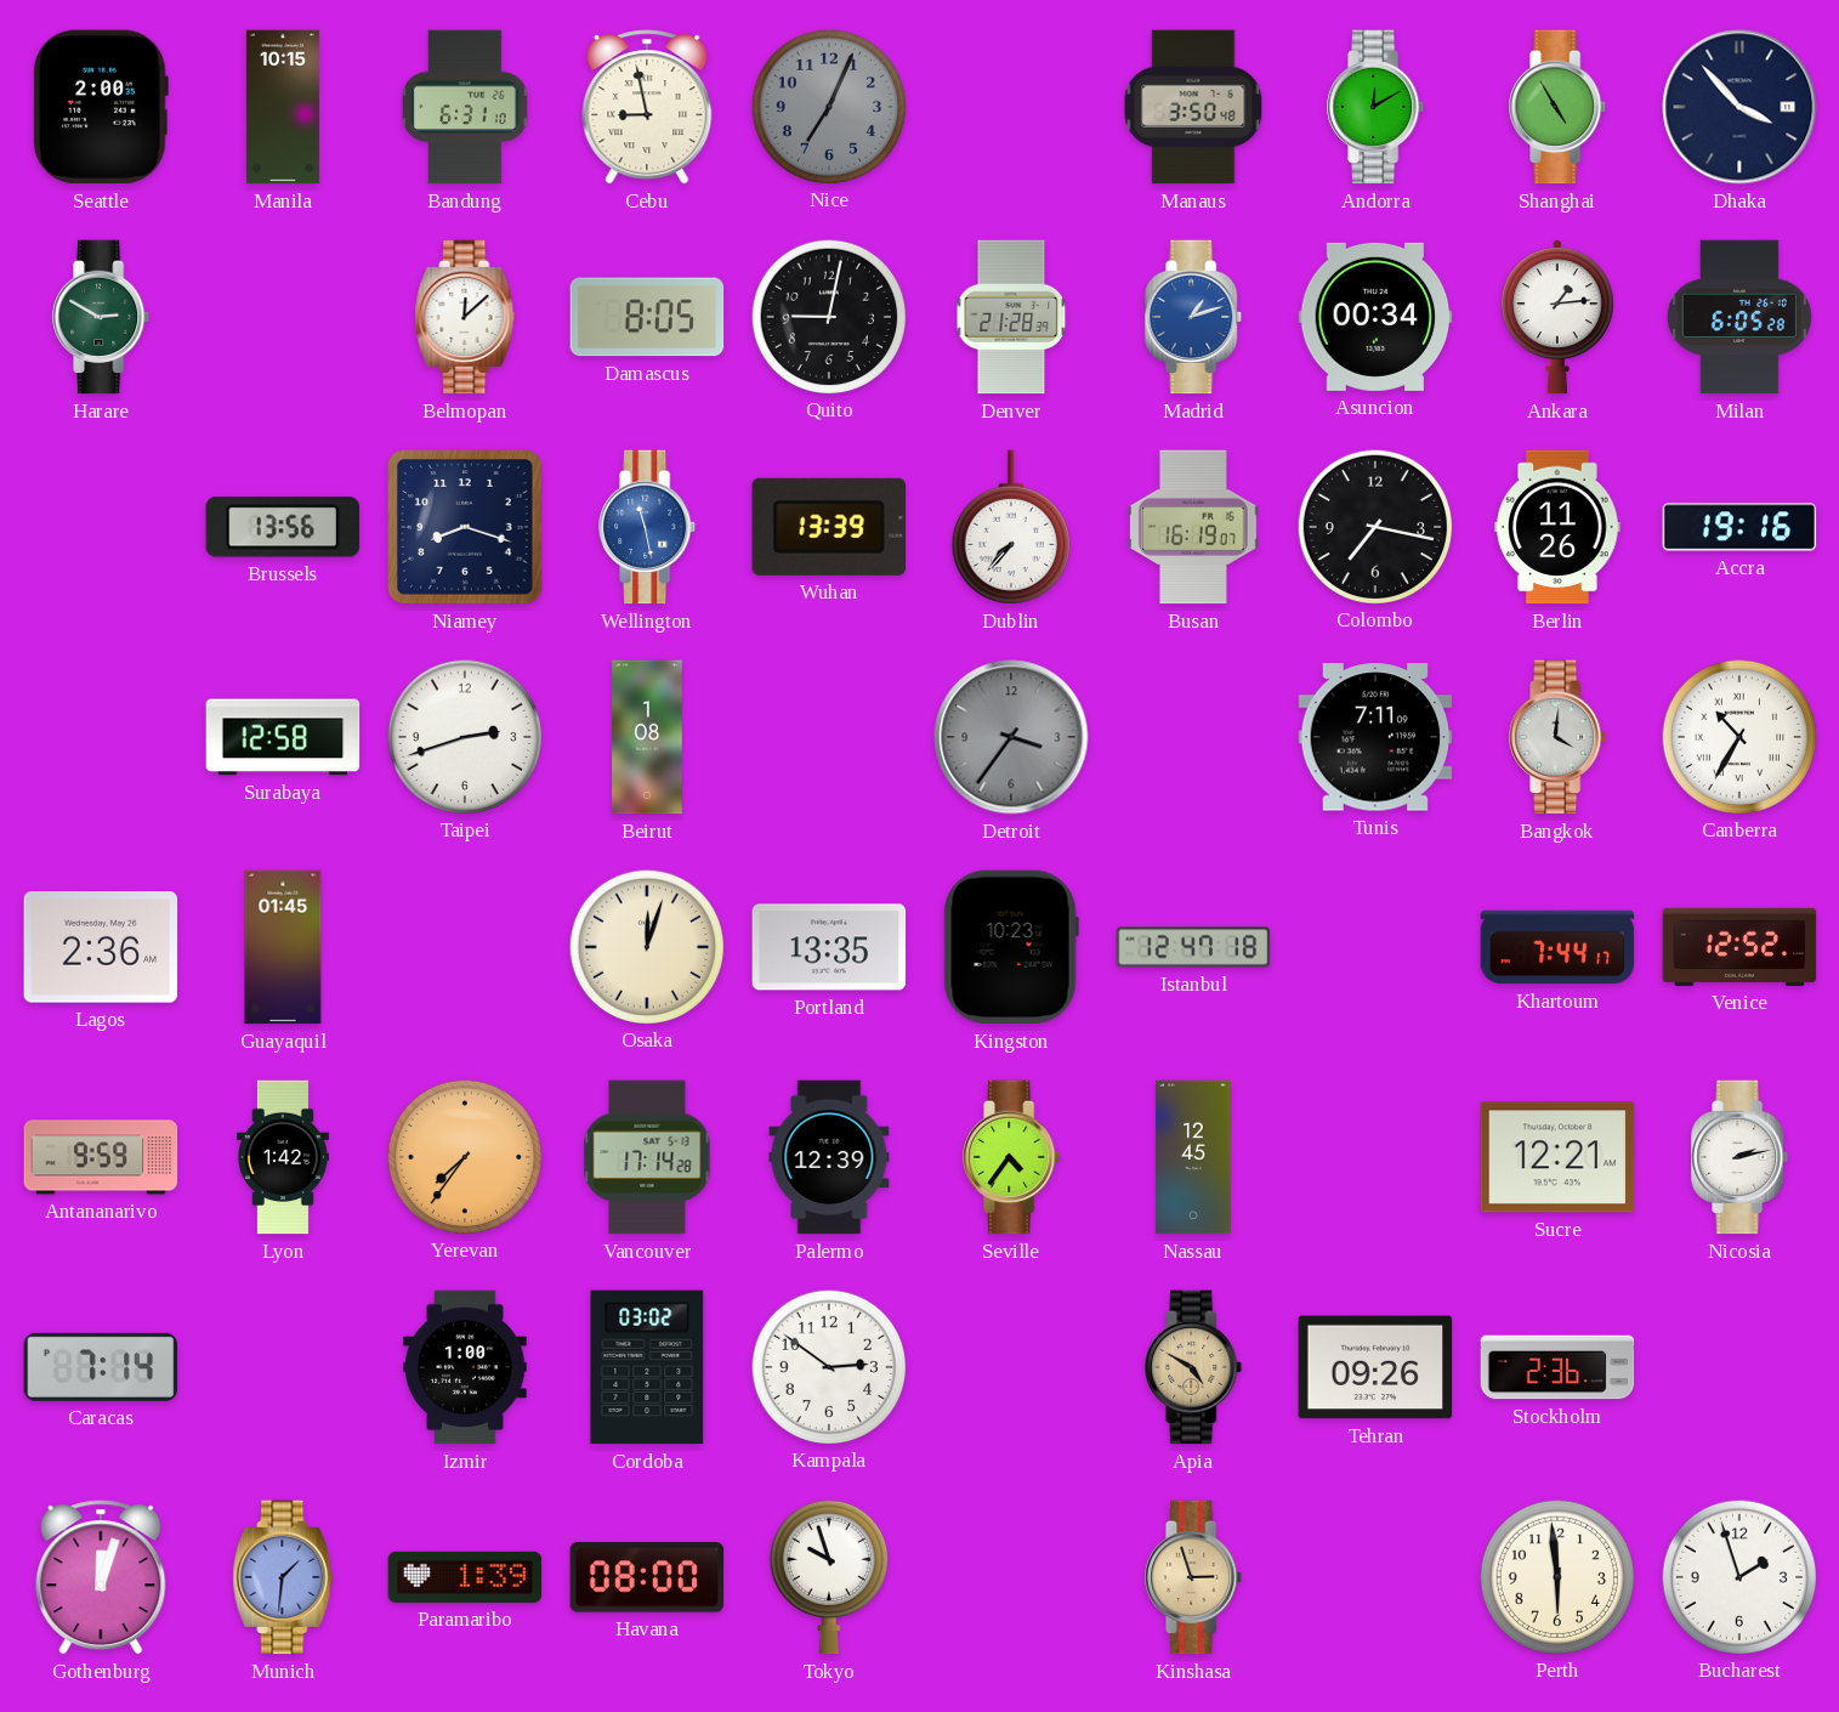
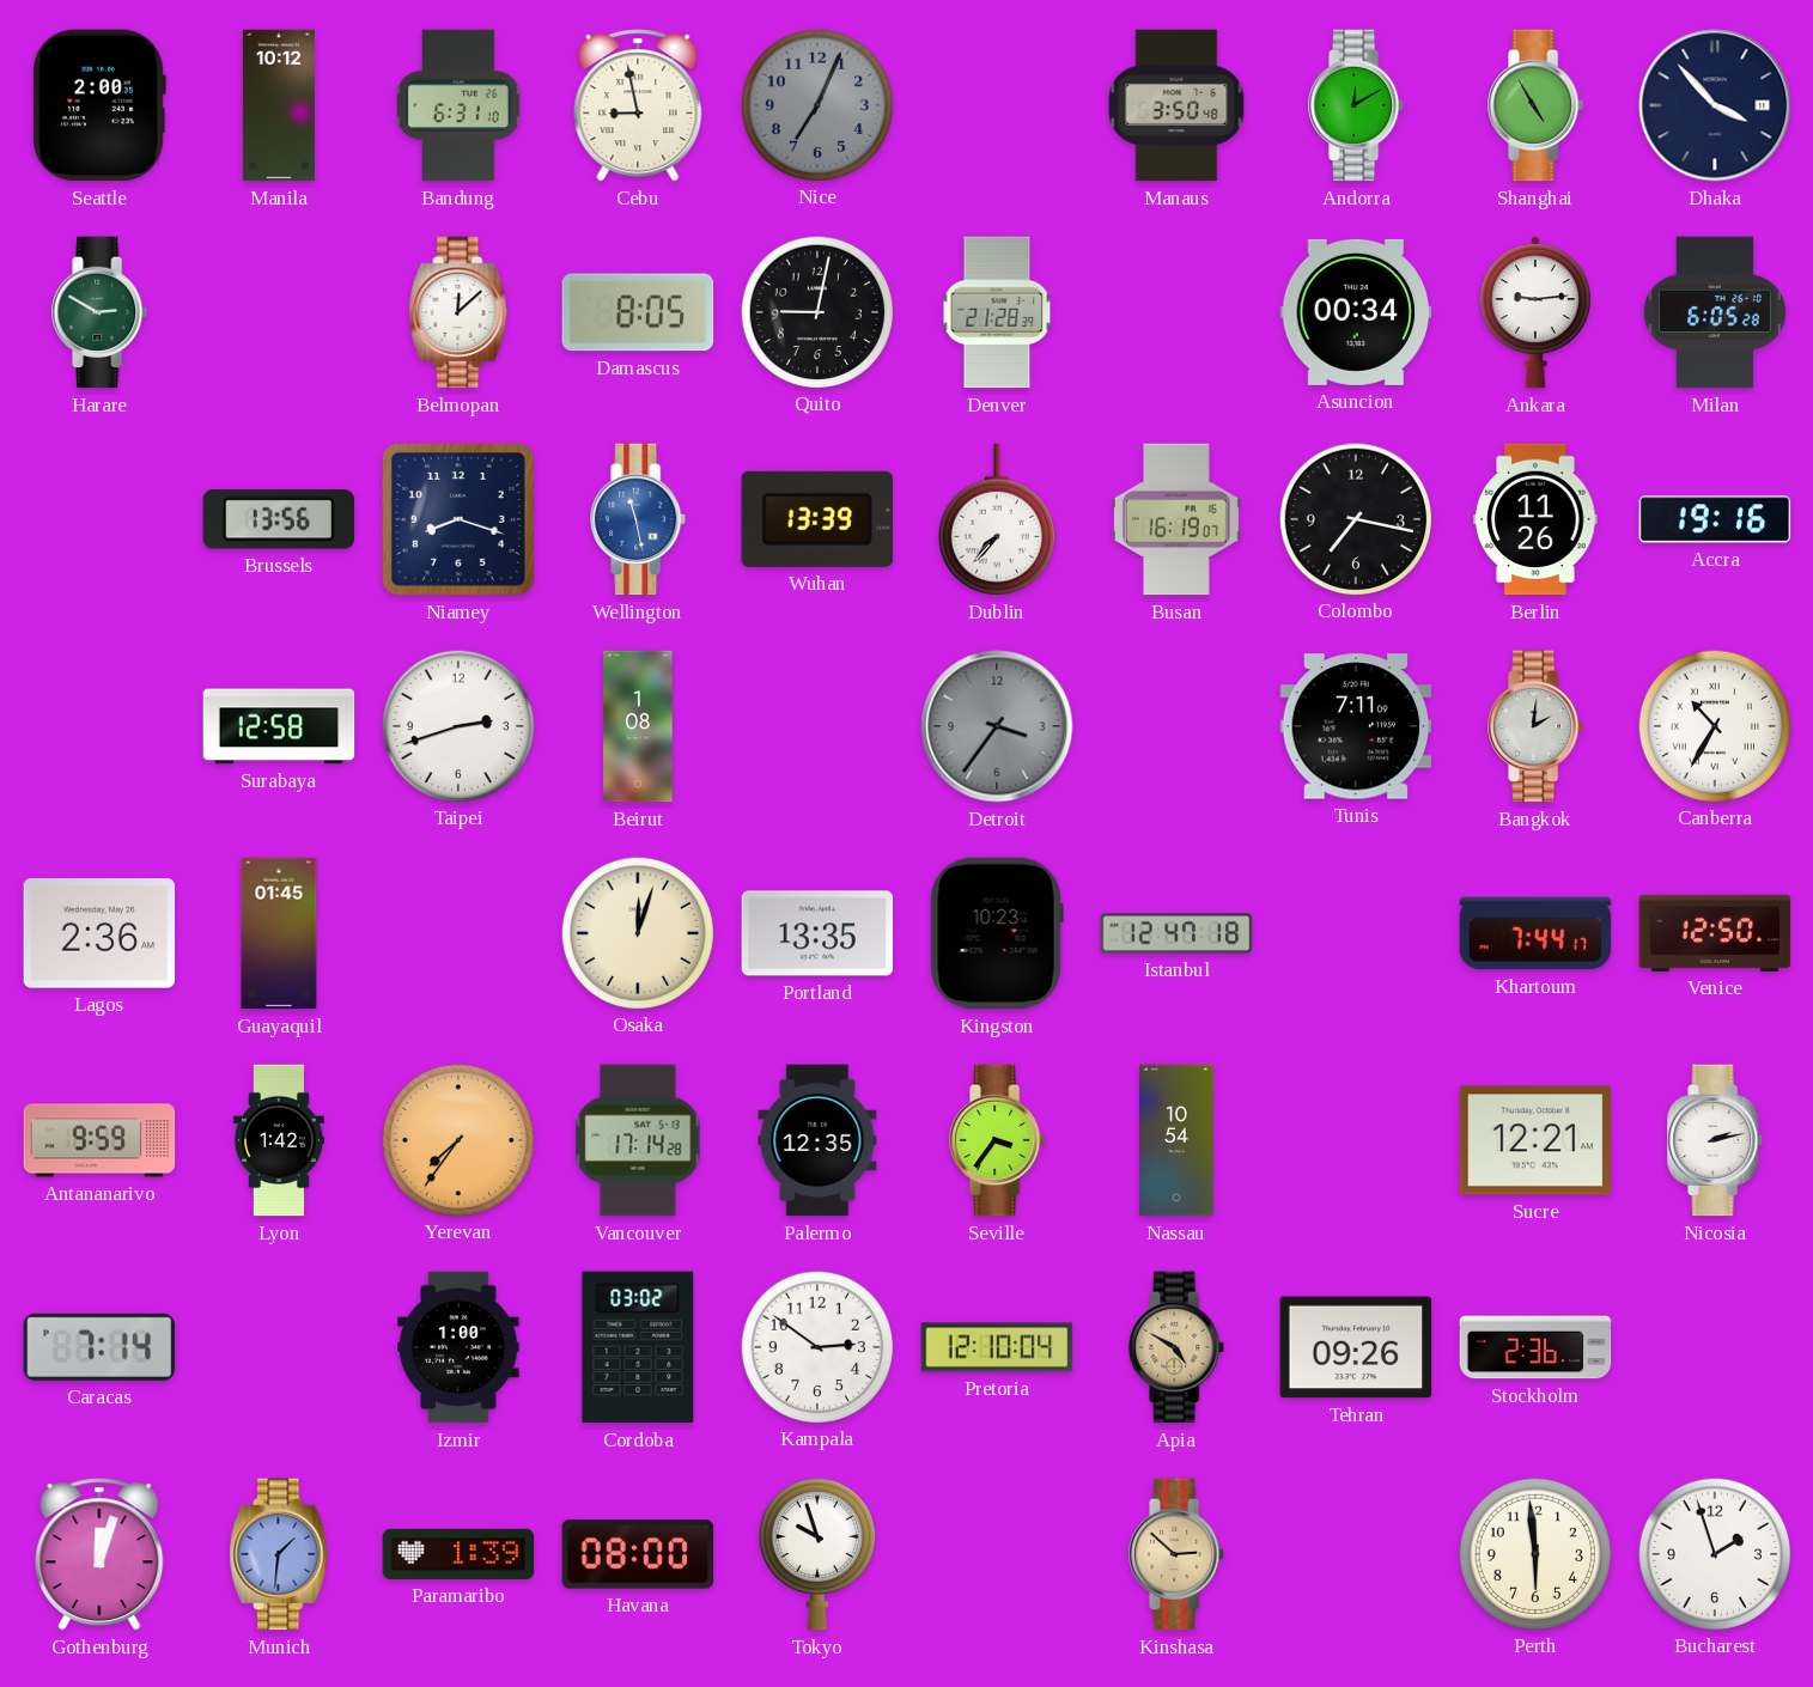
Manila: 10:15 -> 10:12
Madrid: 1:12 -> none
Ankara: 1:14 -> 9:14
Bangkok: 4:01 -> 2:01
Venice: 12:52 -> 12:50
Palermo: 12:39 -> 12:35
Seville: 4:36 -> 3:36
Nassau: 12:45 -> 10:54
Pretoria: none -> 12:10
Kinshasa: 2:57 -> 2:52
